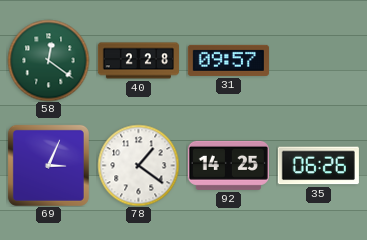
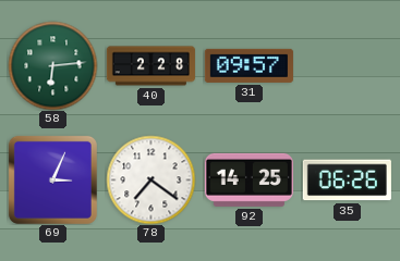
58: 12:21 -> 6:14
78: 1:21 -> 7:21
